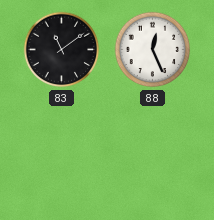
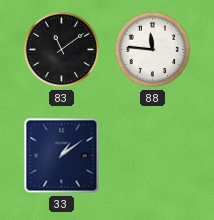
88: 12:26 -> 11:46
33: none -> 1:09
